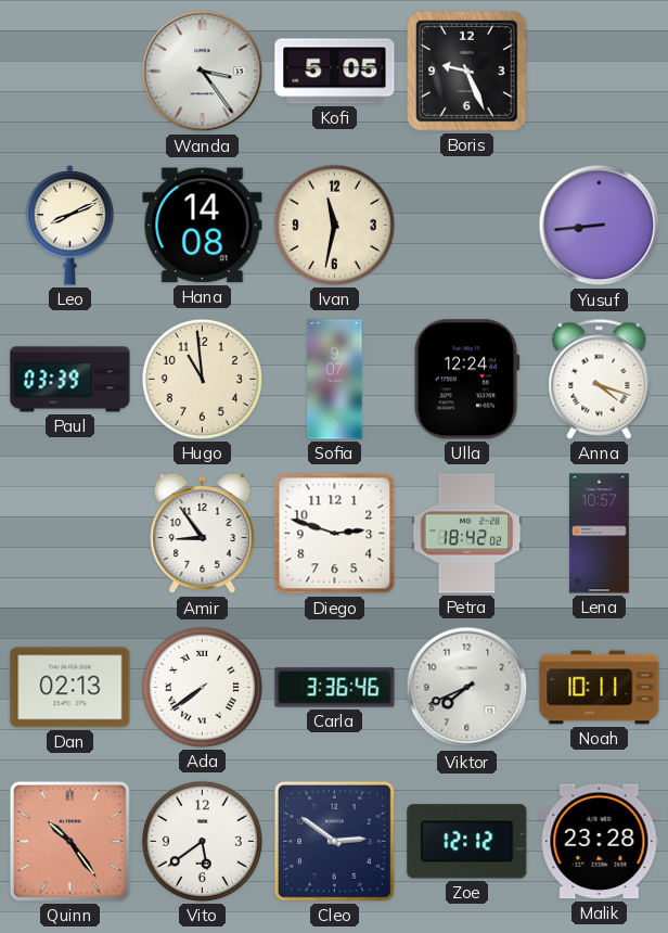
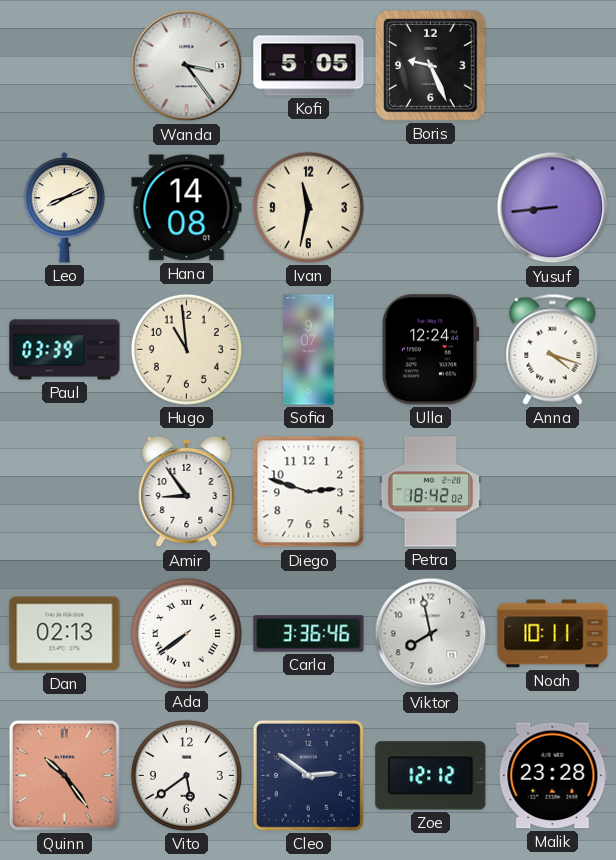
Lena: 10:57 -> none
Viktor: 7:41 -> 7:58
